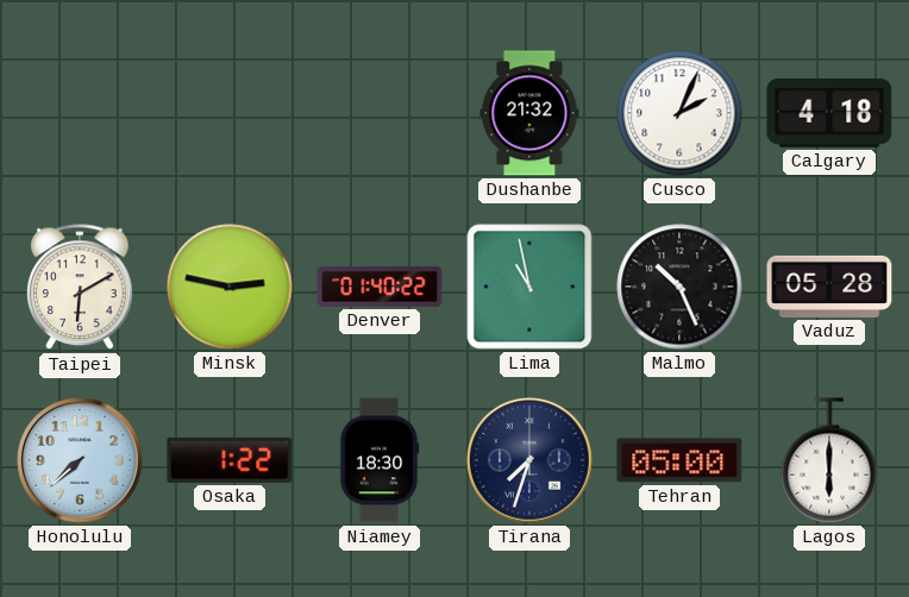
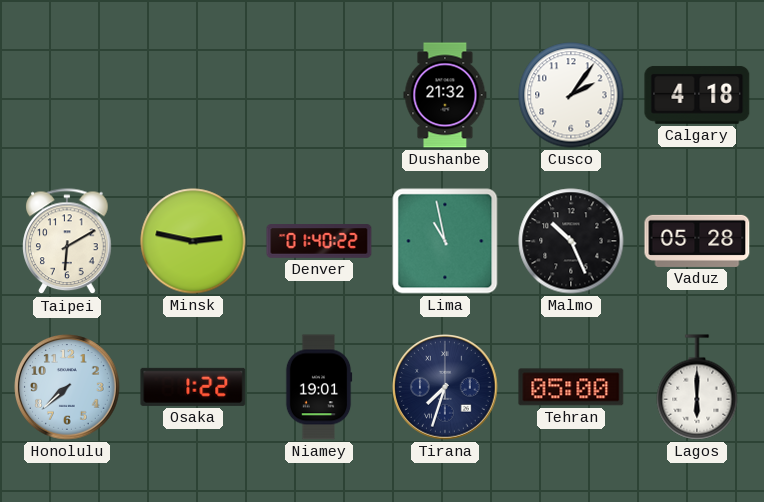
Cusco: 2:04 -> 2:06
Niamey: 18:30 -> 19:01
